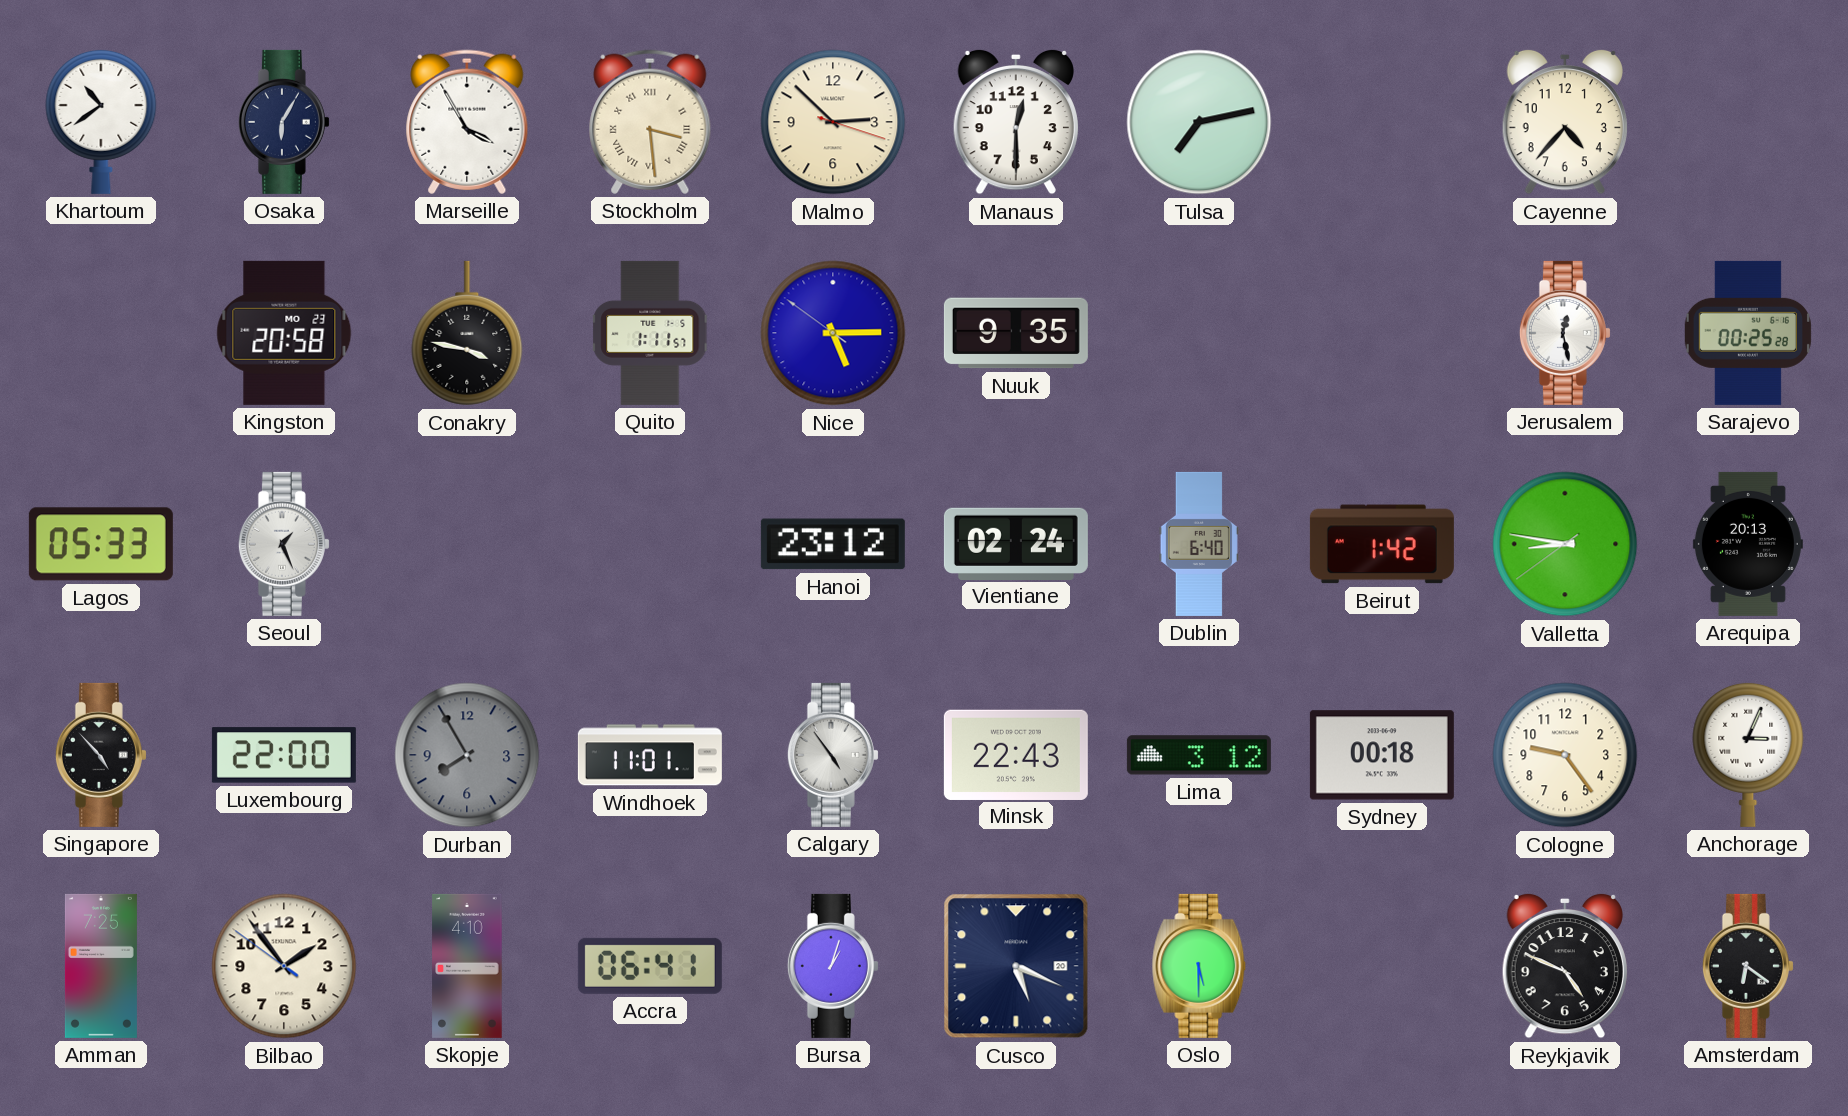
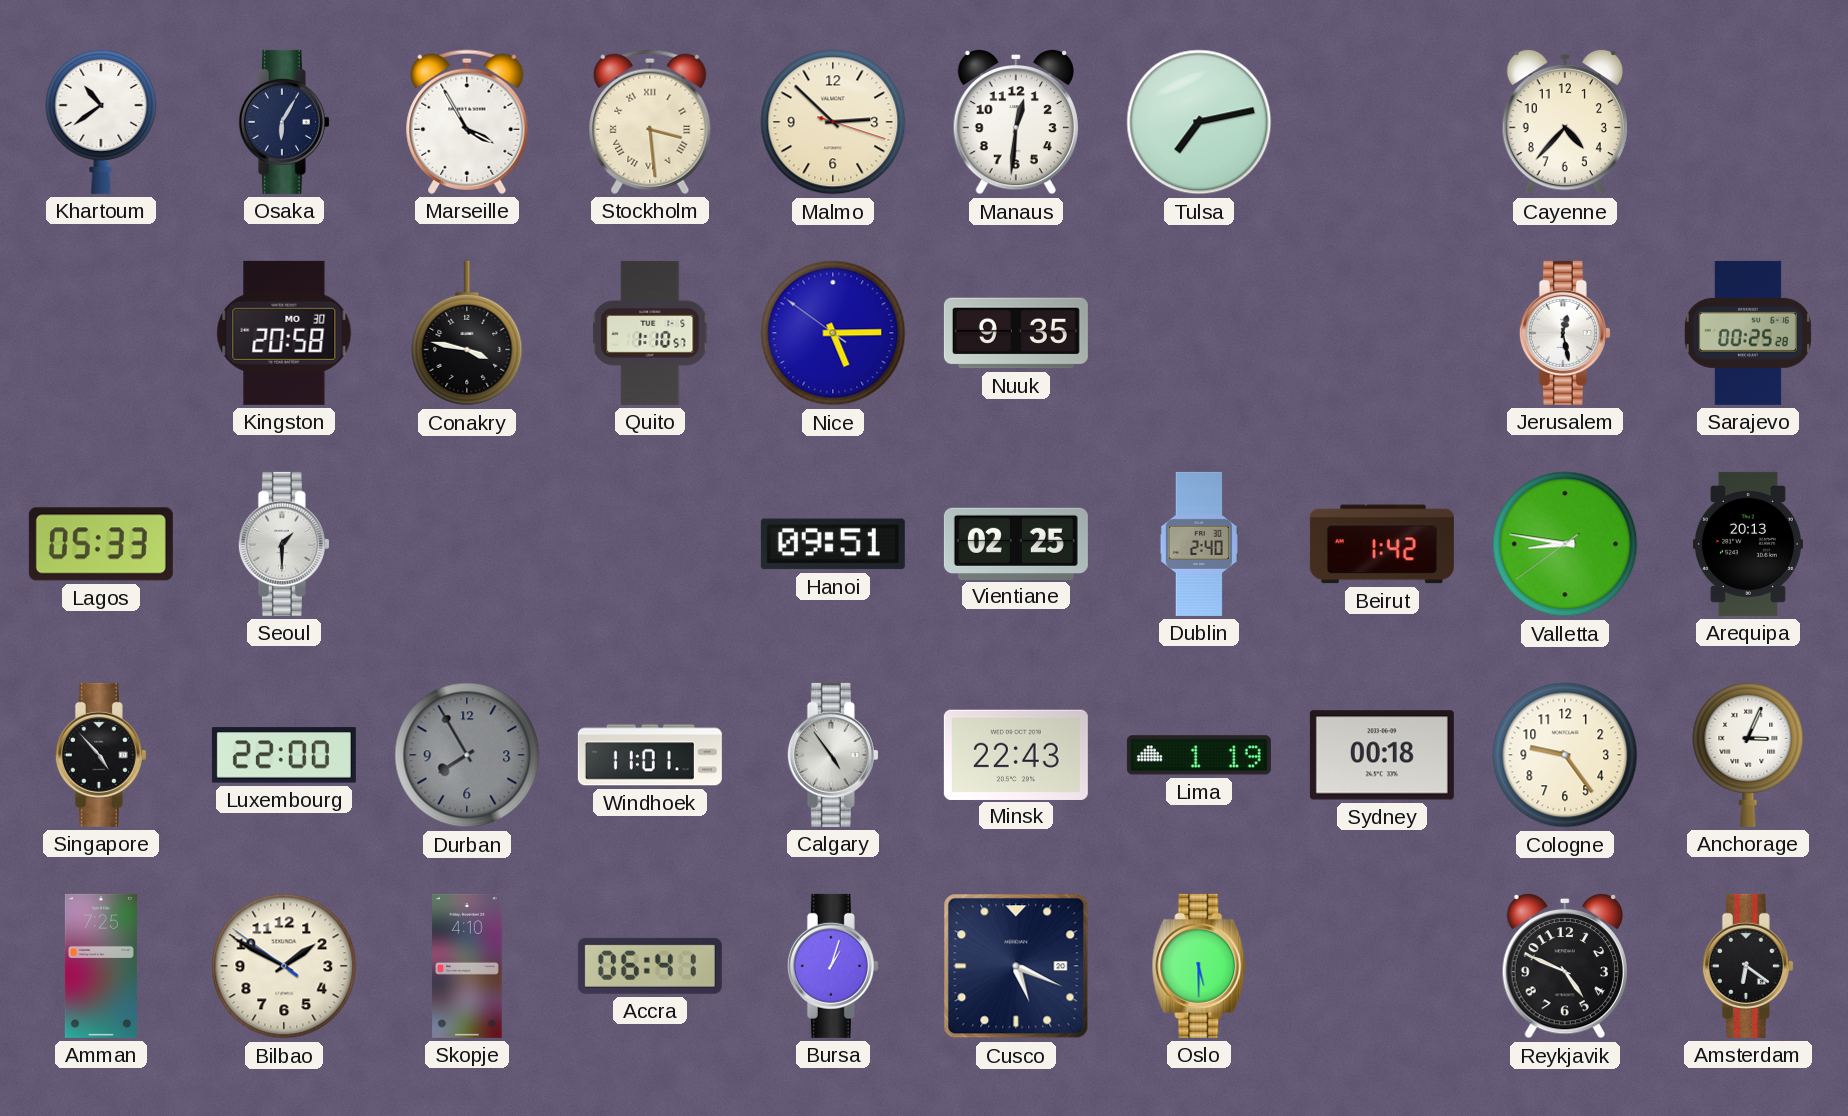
Manaus: 12:30 -> 12:31
Kingston date: MO 23 -> MO 30
Quito: 1:11 -> 1:10
Seoul: 1:26 -> 1:30
Hanoi: 23:12 -> 09:51
Vientiane: 02:24 -> 02:25
Dublin: 6:40 -> 2:40
Lima: 3:12 -> 1:19
Bilbao: 1:53 -> 1:49
